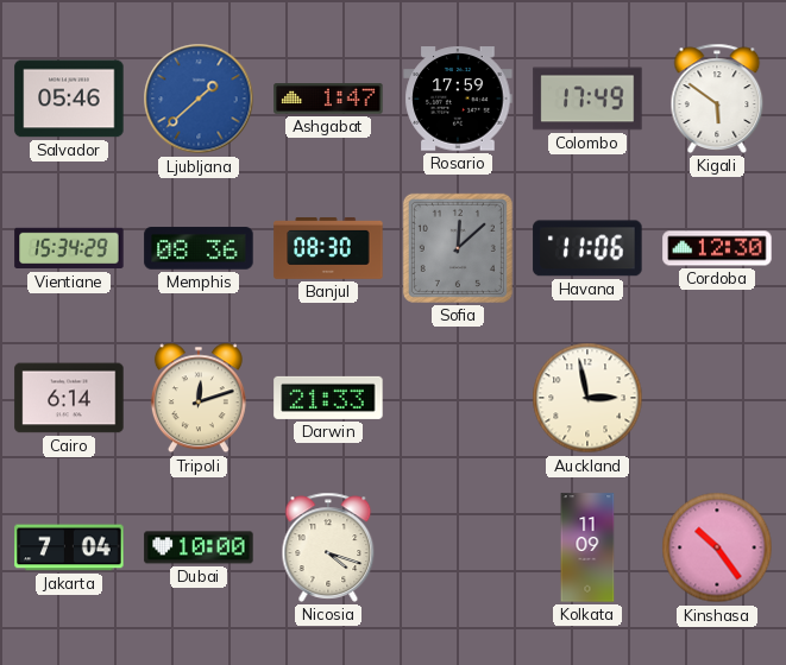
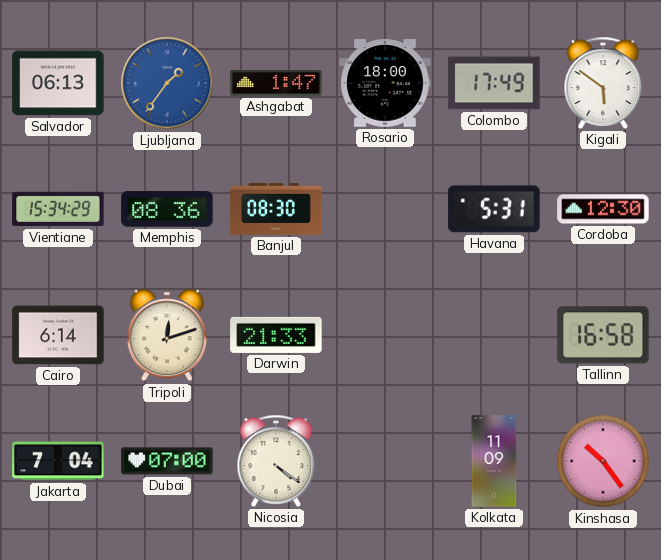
Salvador: 05:46 -> 06:13
Ljubljana: 1:38 -> 1:36
Rosario: 17:59 -> 18:00
Sofia: 12:08 -> none
Havana: 11:06 -> 5:31
Auckland: 2:58 -> none
Tallinn: none -> 16:58
Dubai: 10:00 -> 07:00
Nicosia: 4:18 -> 4:21
